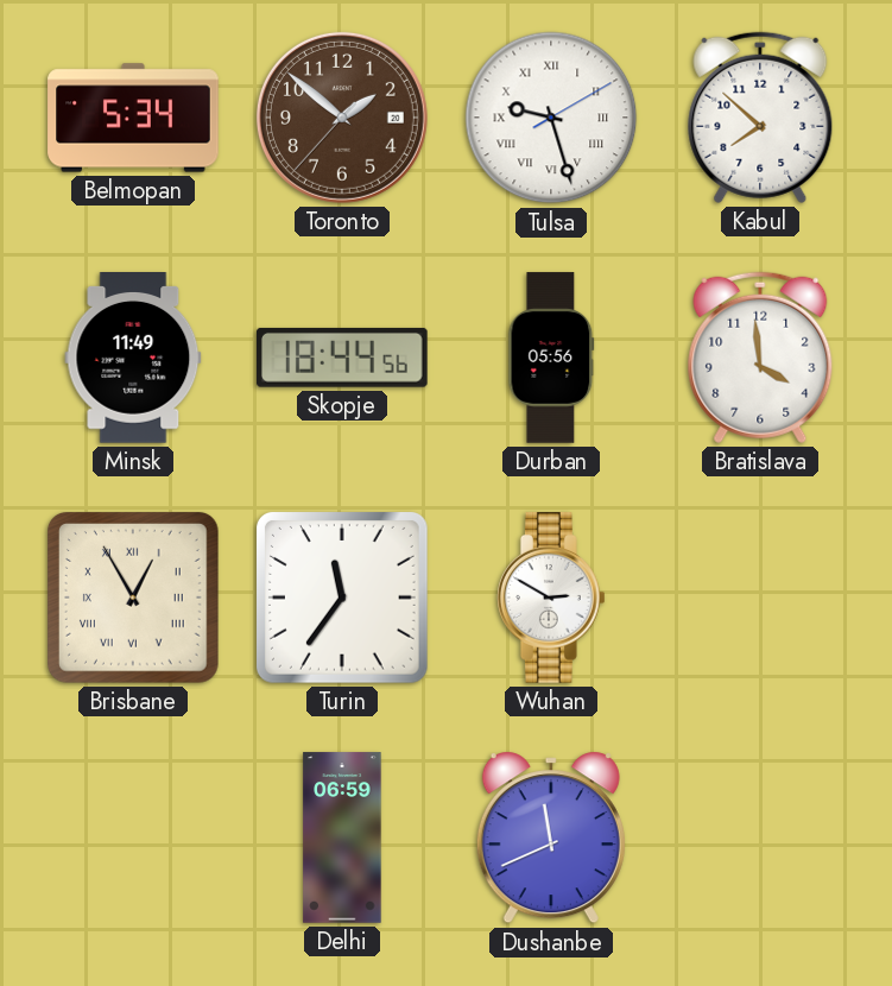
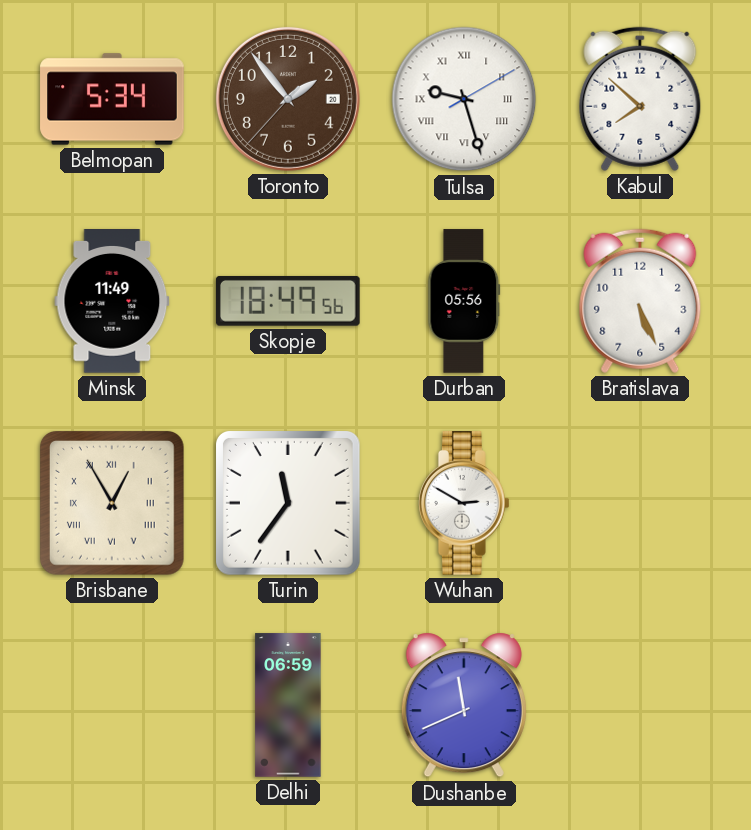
Toronto: 1:51 -> 1:53
Skopje: 18:44 -> 18:49
Bratislava: 3:59 -> 5:26
